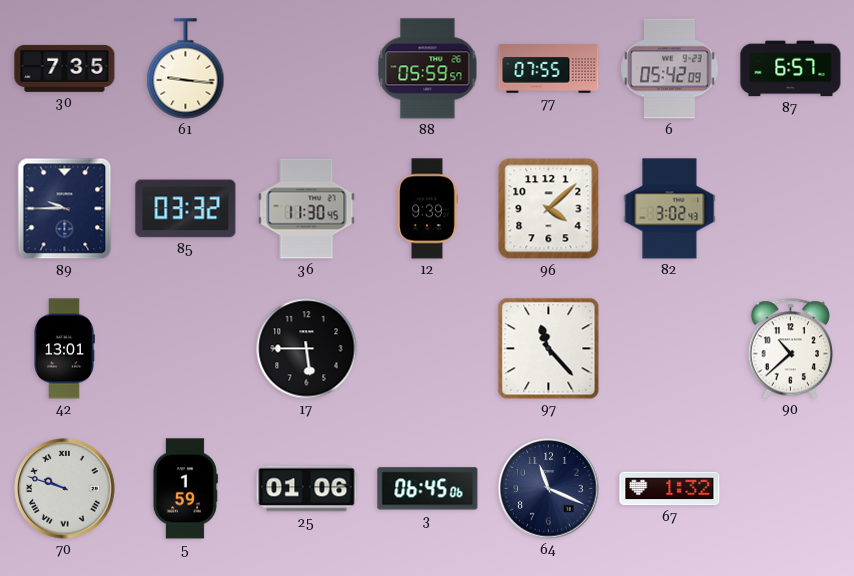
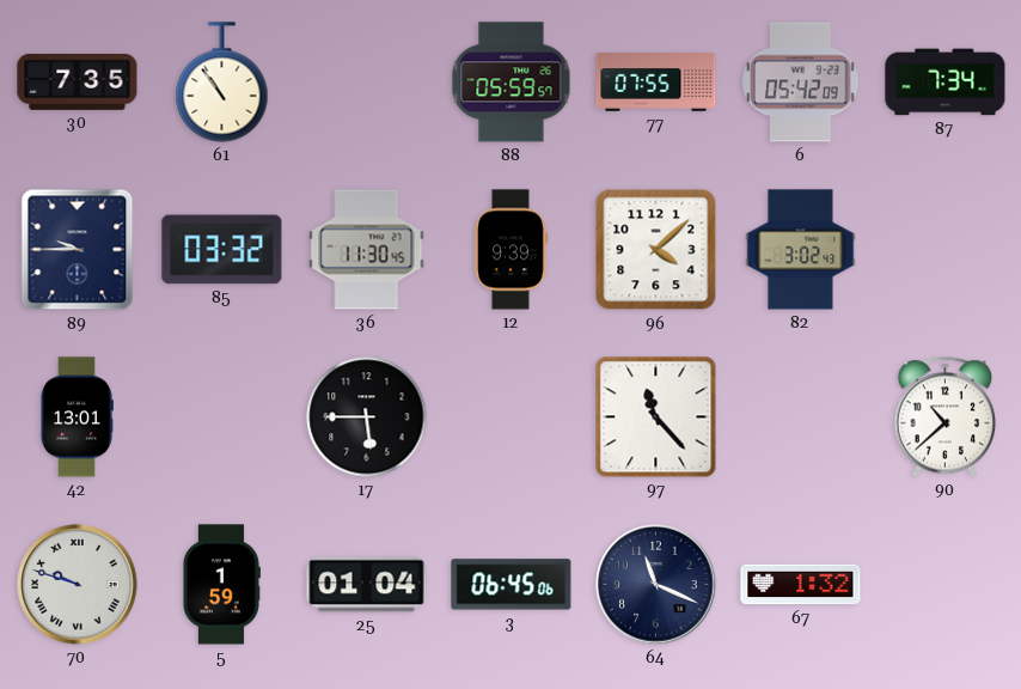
61: 9:16 -> 10:54
87: 6:57 -> 7:34
25: 01:06 -> 01:04
